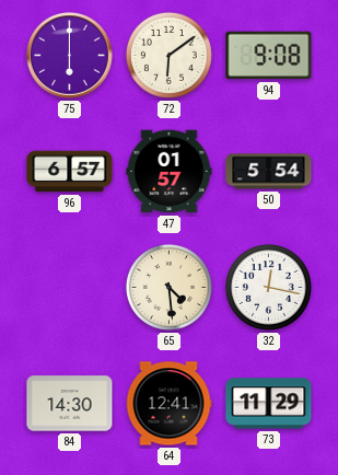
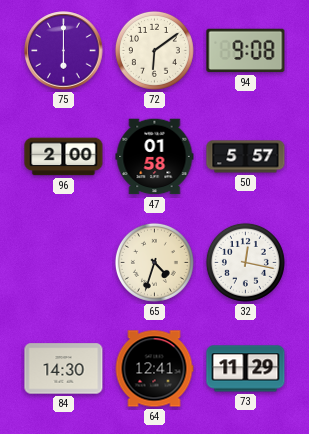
96: 6:57 -> 2:00
47: 01:57 -> 01:58
50: 5:54 -> 5:57
65: 4:29 -> 4:33
